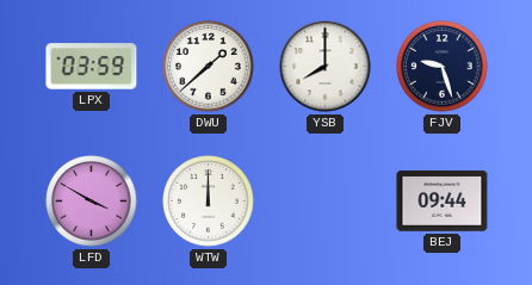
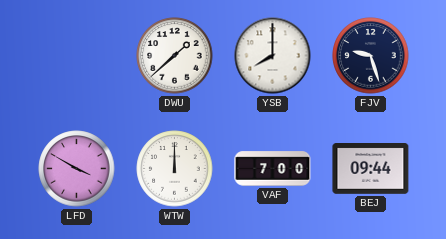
LPX: 03:59 -> none
VAF: none -> 7:00
